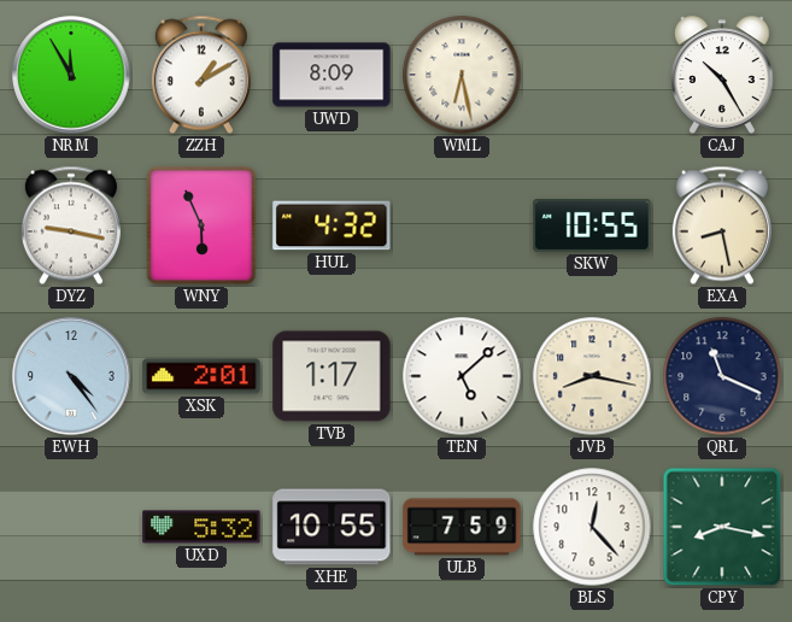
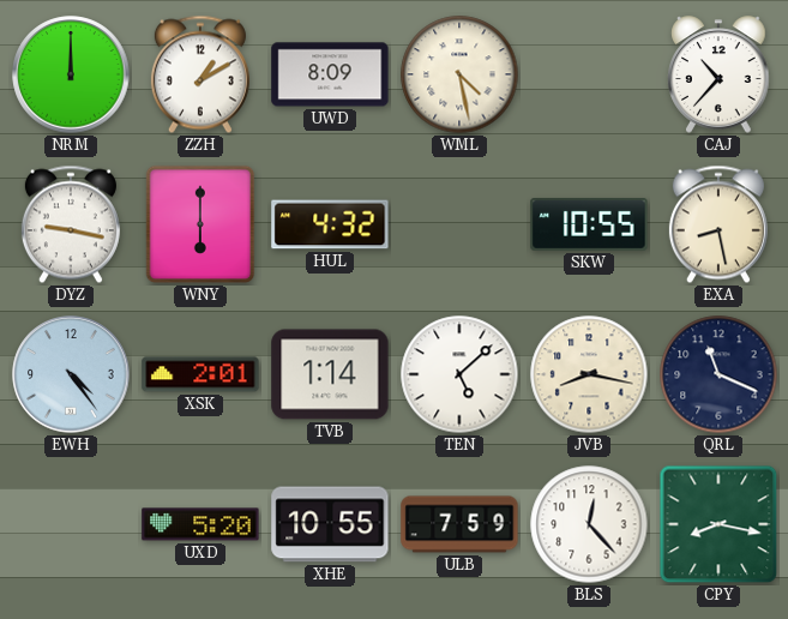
NRM: 11:55 -> 12:00
WML: 6:28 -> 4:28
CAJ: 10:25 -> 10:37
WNY: 5:56 -> 6:00
TVB: 1:17 -> 1:14
UXD: 5:32 -> 5:20
